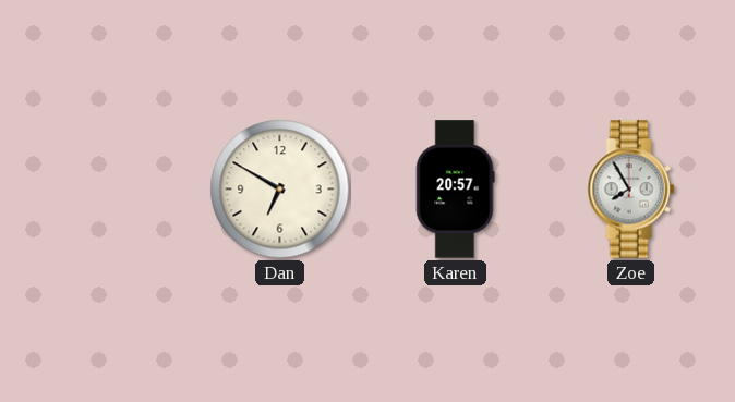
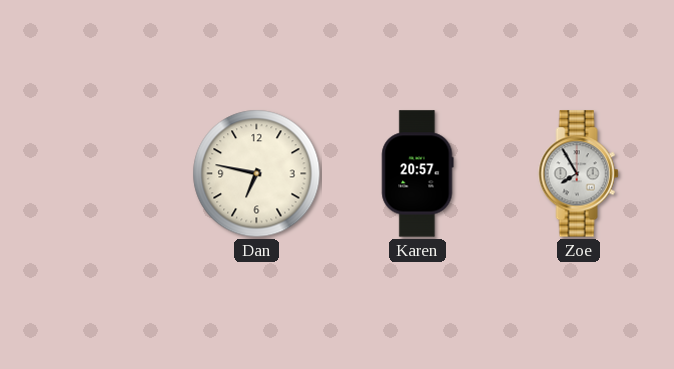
Dan: 6:50 -> 6:47
